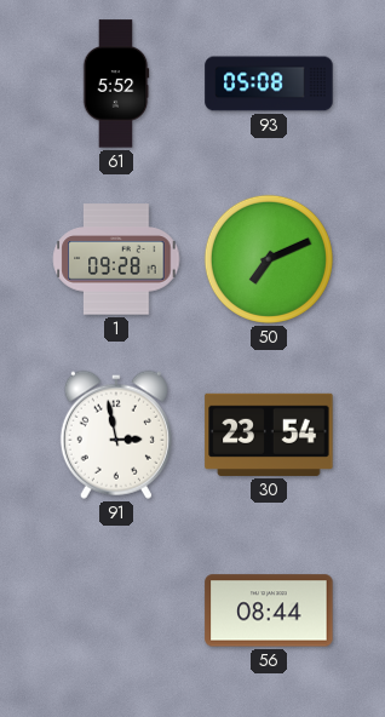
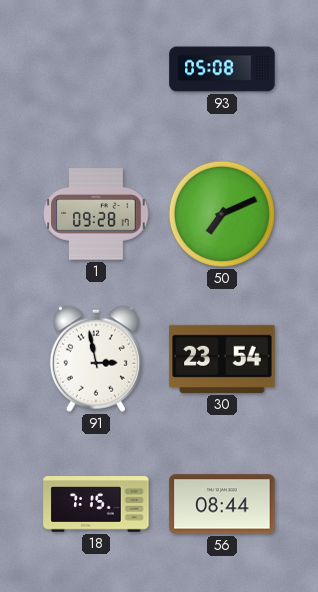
61: 5:52 -> none
18: none -> 7:15
